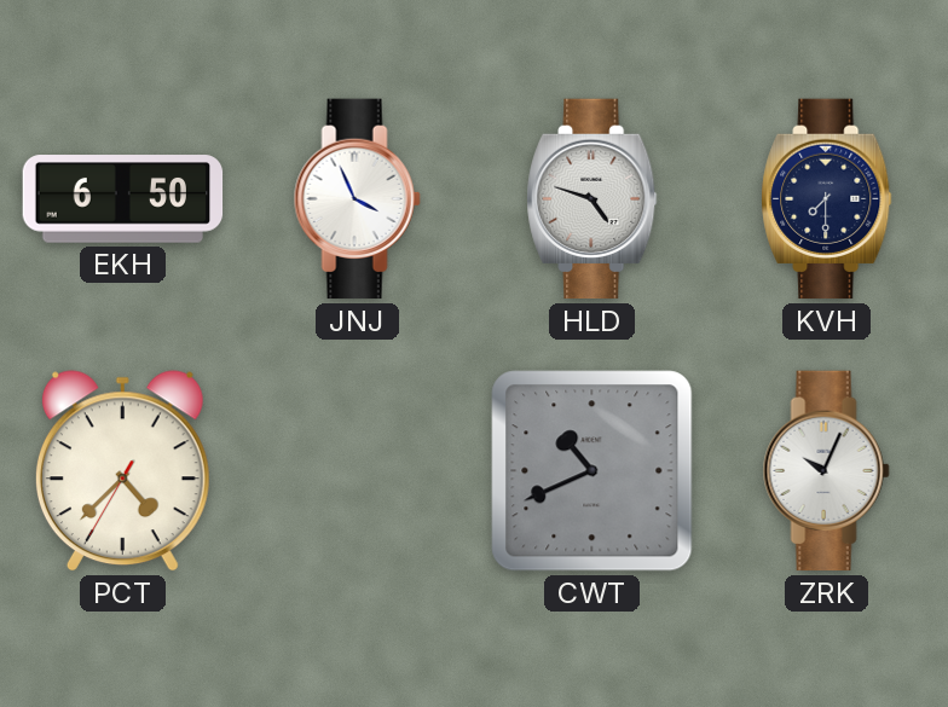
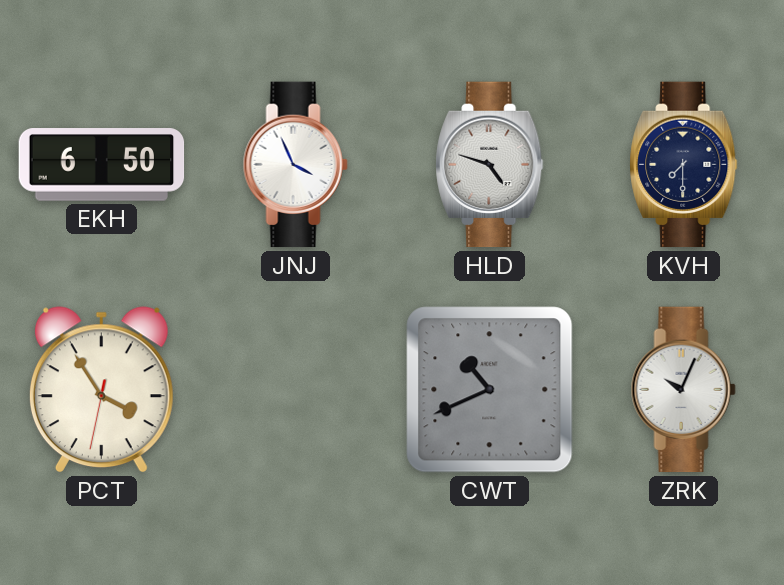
PCT: 4:37 -> 3:54
